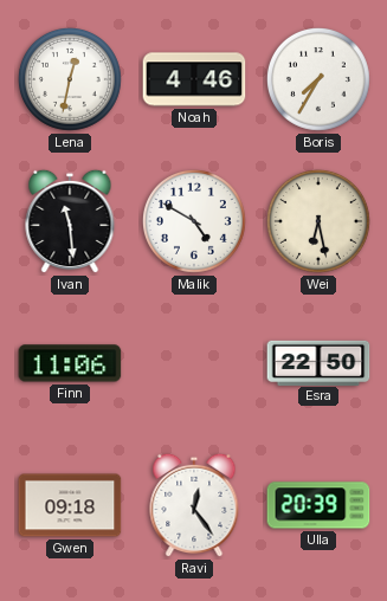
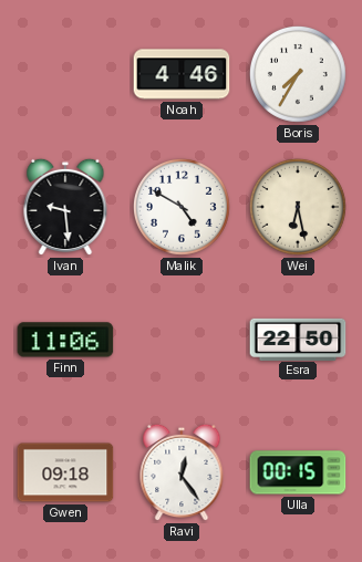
Lena: 12:32 -> none
Ivan: 11:29 -> 9:29
Ulla: 20:39 -> 00:15
